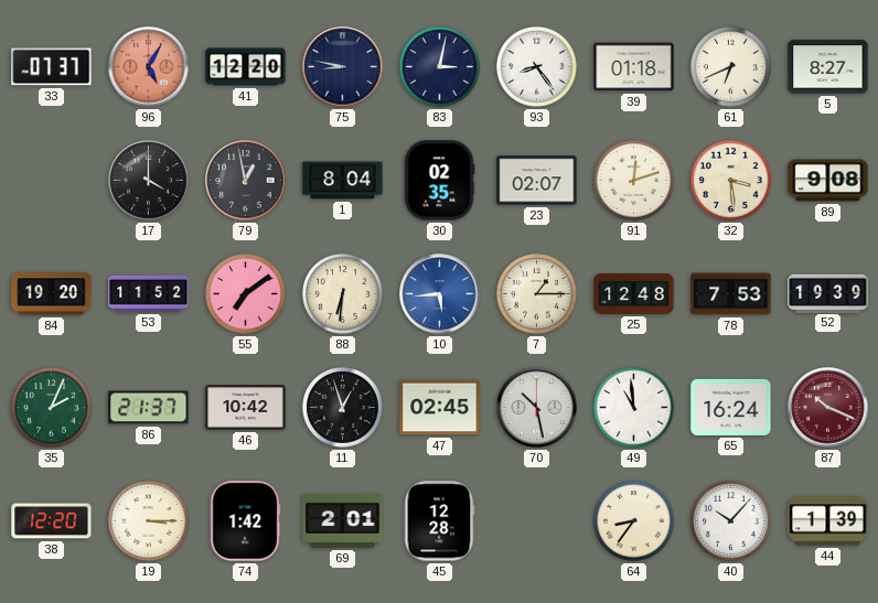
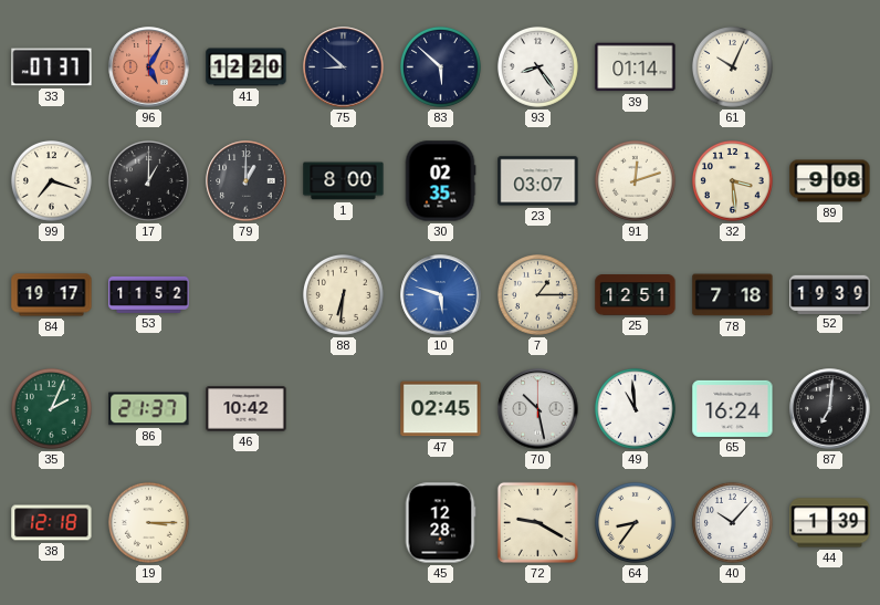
75: 8:47 -> 8:52
83: 3:02 -> 5:52
39: 01:18 -> 01:14
61: 6:41 -> 10:04
5: 8:27 -> none
99: none -> 7:18
17: 4:00 -> 1:00
79: 12:58 -> 1:00
1: 8:04 -> 8:00
23: 02:07 -> 03:07
84: 19:20 -> 19:17
55: 7:09 -> none
10: 5:44 -> 5:48
25: 12:48 -> 12:51
78: 7:53 -> 7:18
11: 12:57 -> none
87: 10:19 -> 7:01
87 dial: burgundy -> black
38: 12:20 -> 12:18
74: 1:42 -> none
69: 2:01 -> none
72: none -> 9:20
